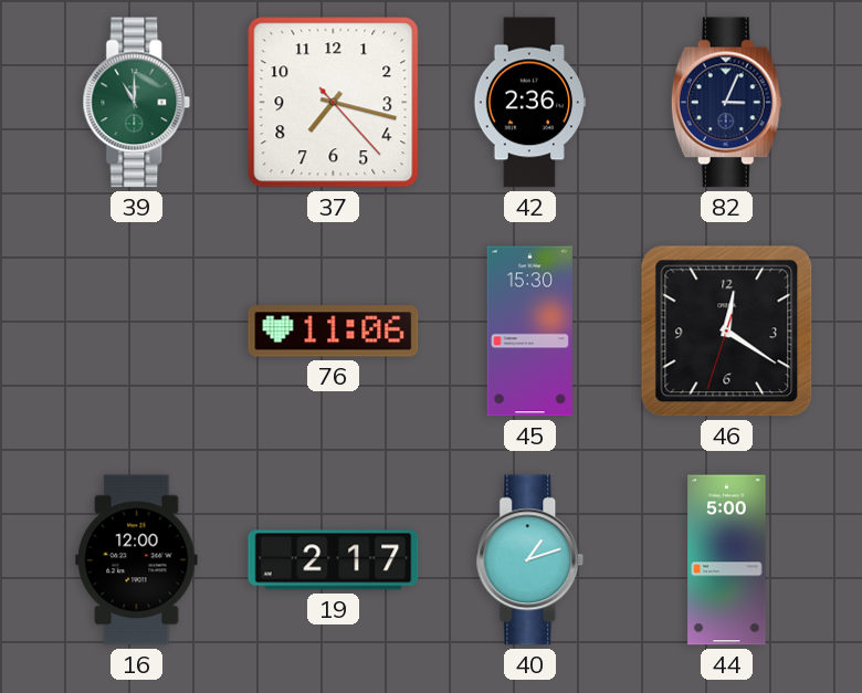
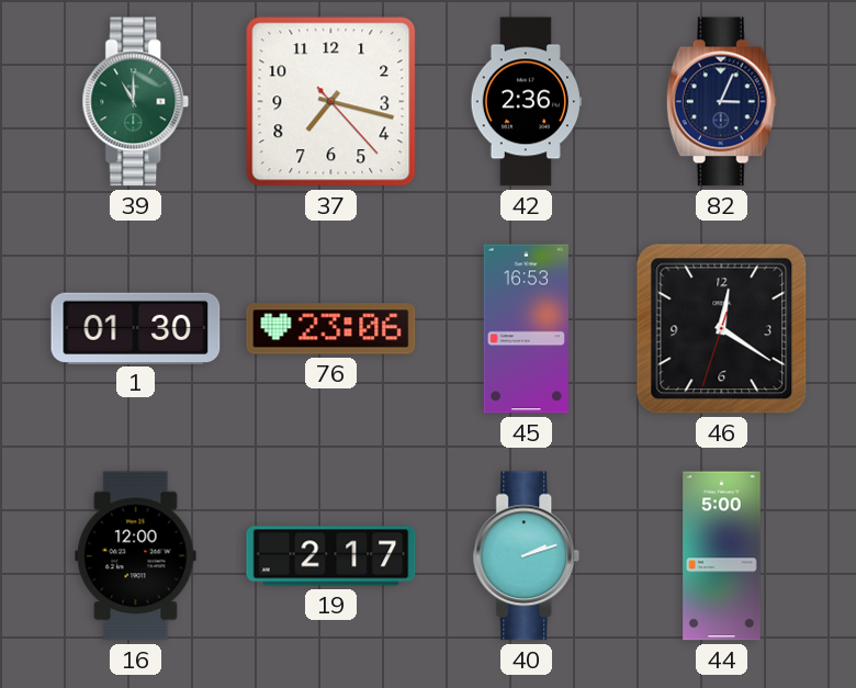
1: none -> 01:30
76: 11:06 -> 23:06
45: 15:30 -> 16:53
40: 1:12 -> 2:12
